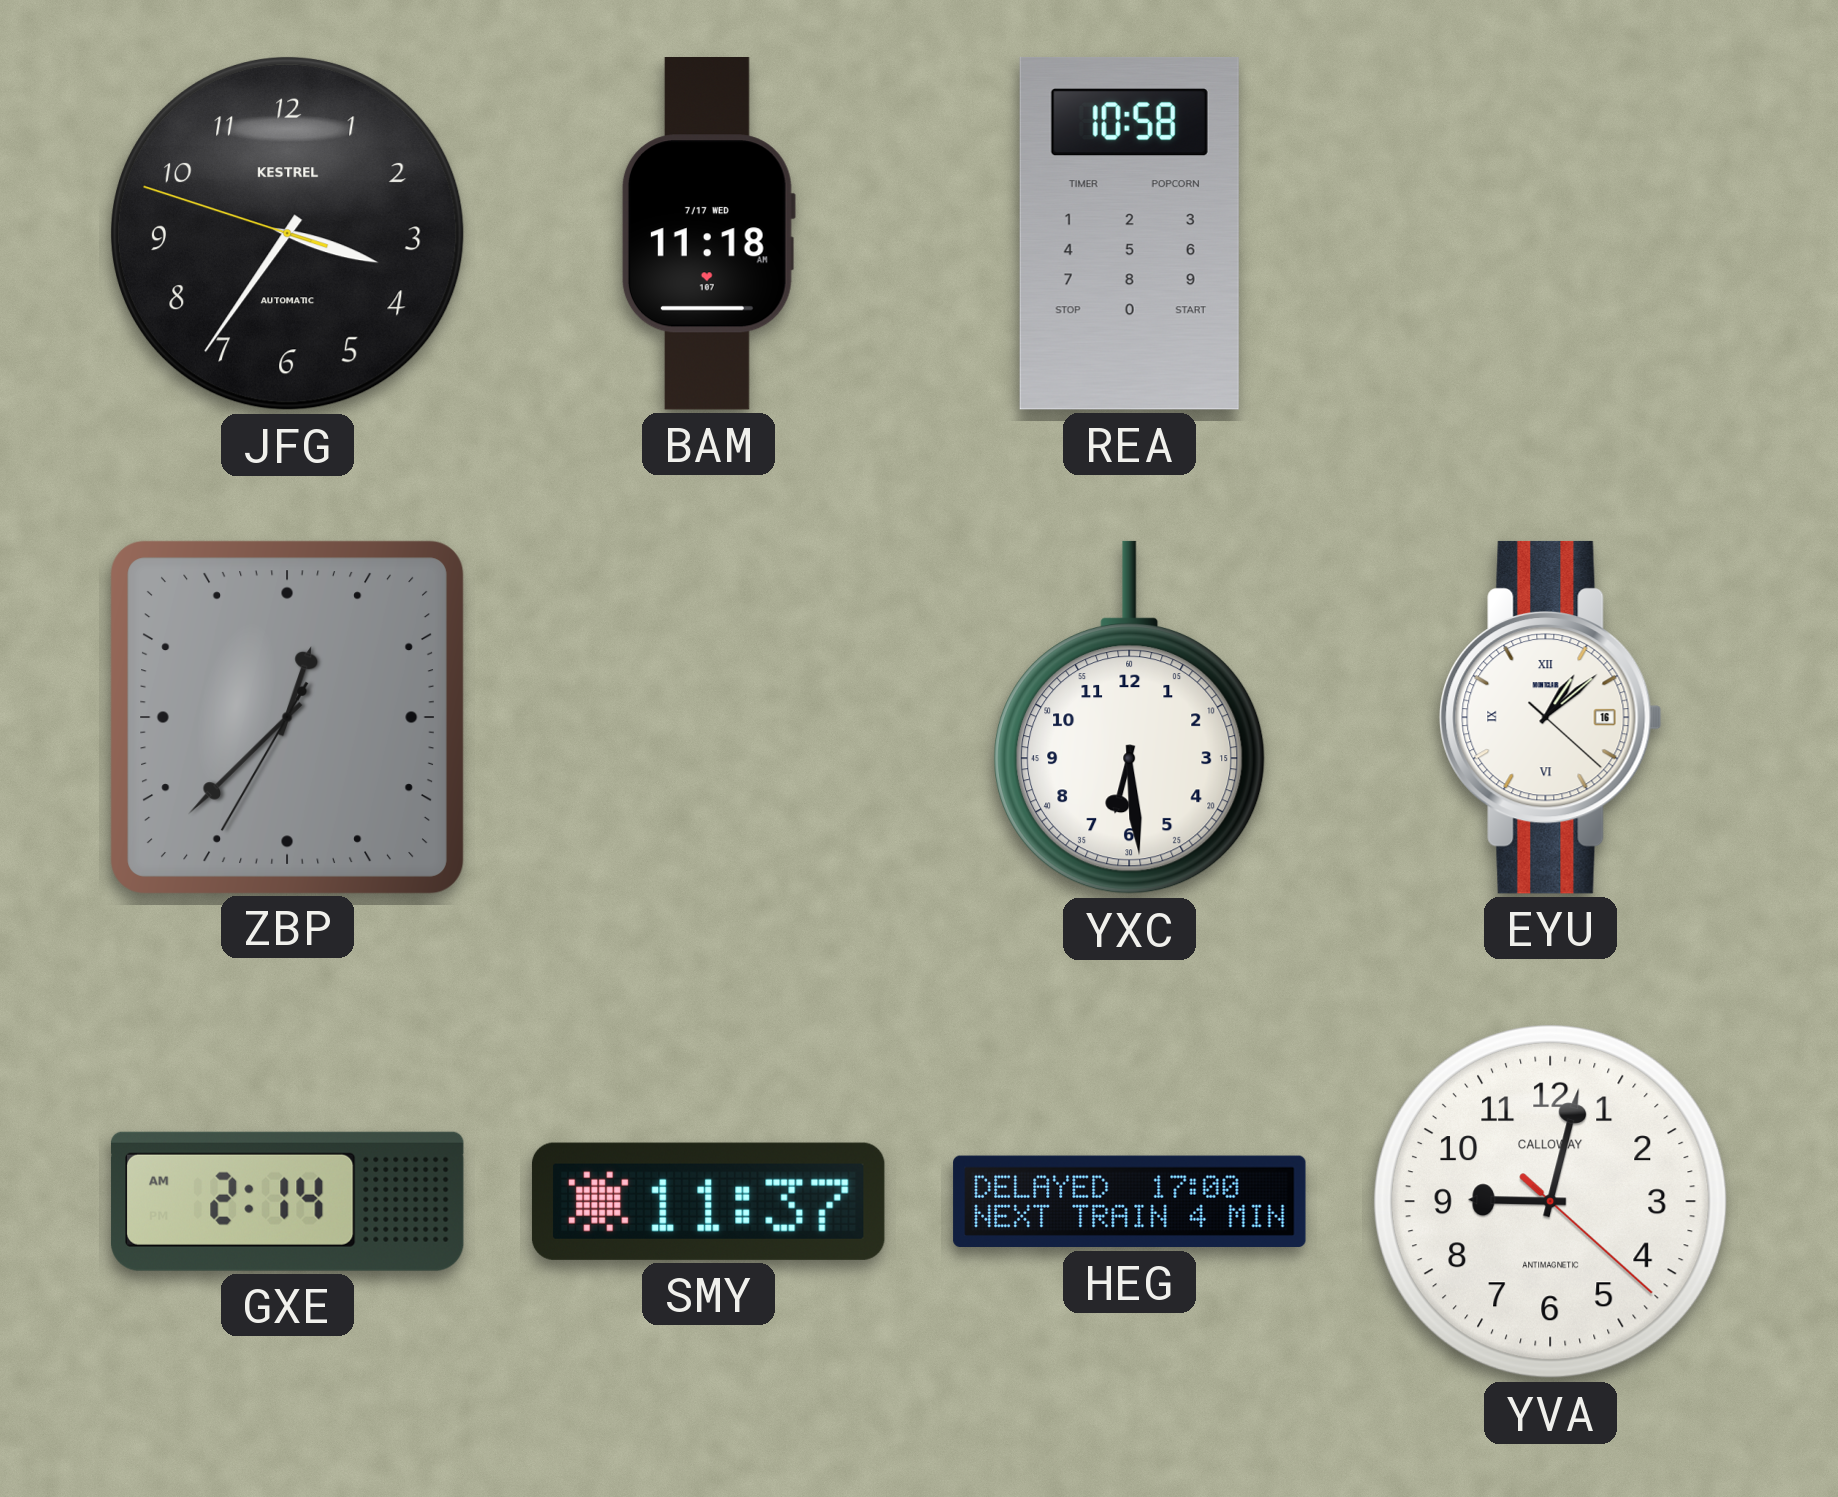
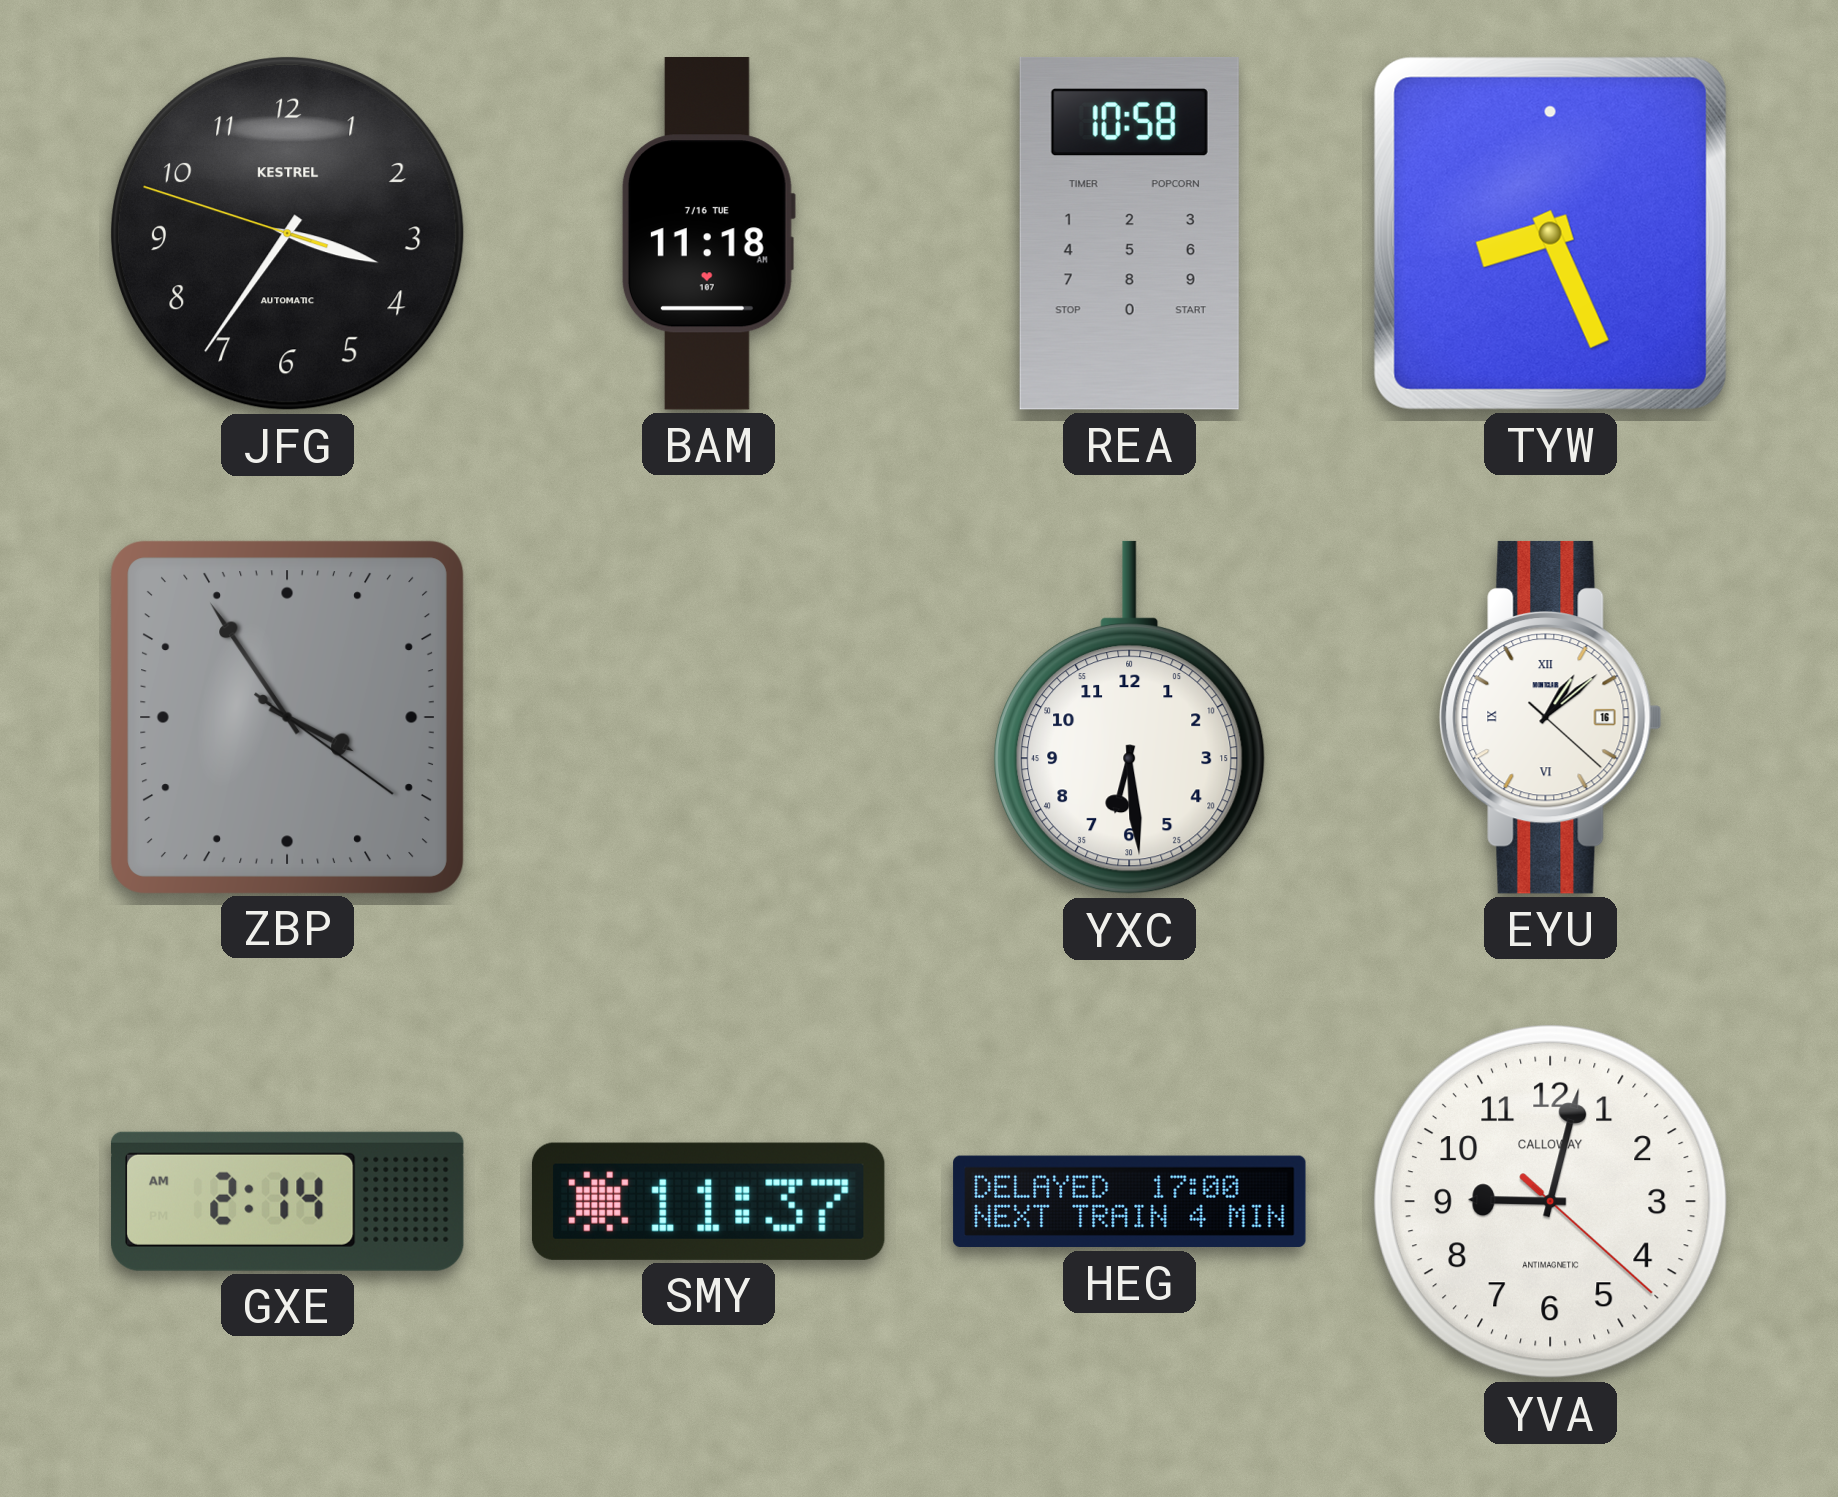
BAM date: 7/17 WED -> 7/16 TUE
TYW: none -> 8:26
ZBP: 12:37 -> 3:54
